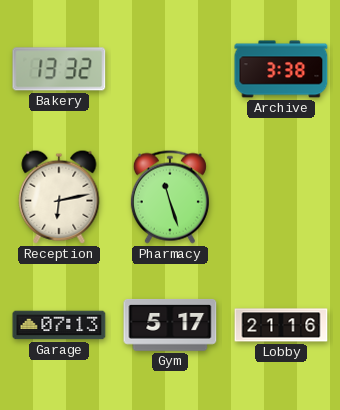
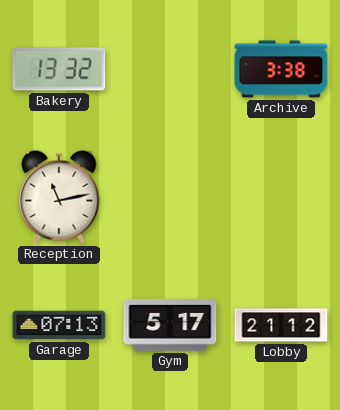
Reception: 6:13 -> 11:13
Pharmacy: 11:27 -> none
Lobby: 21:16 -> 21:12
